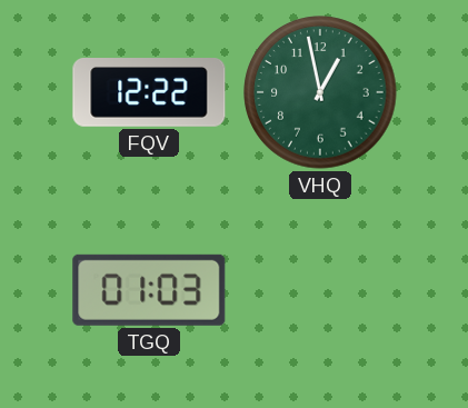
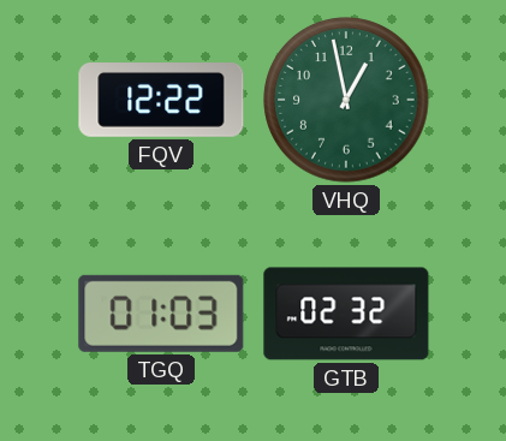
GTB: none -> 02:32
